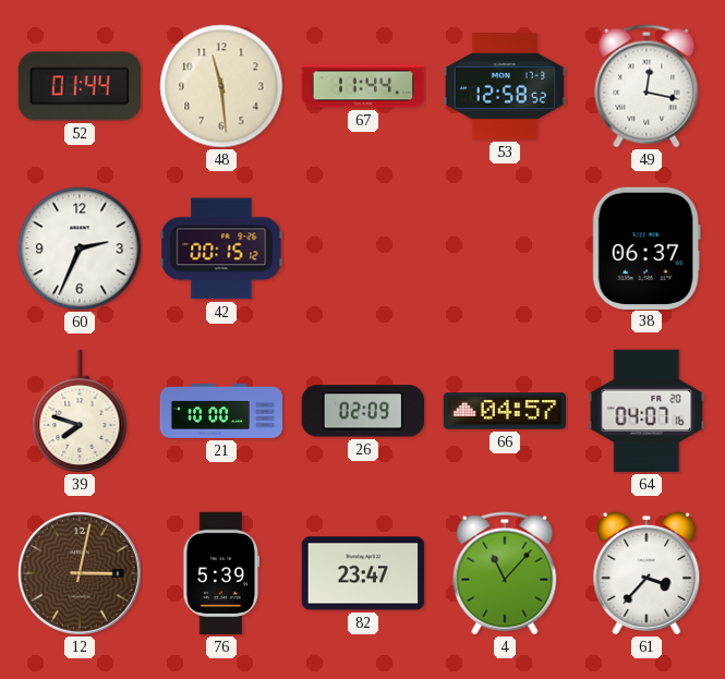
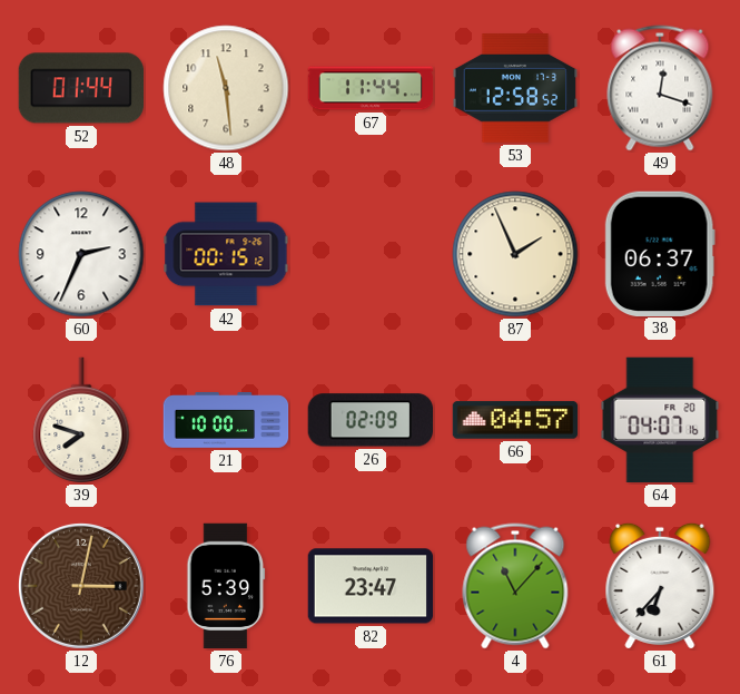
49: 12:17 -> 12:18
87: none -> 1:56
61: 3:37 -> 6:37
